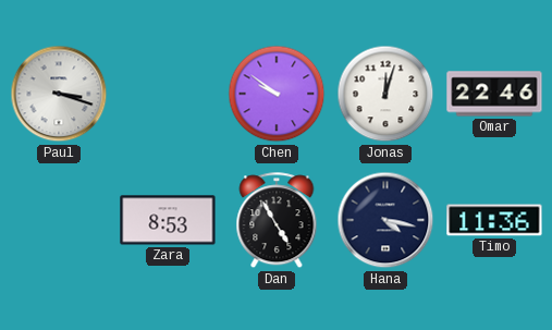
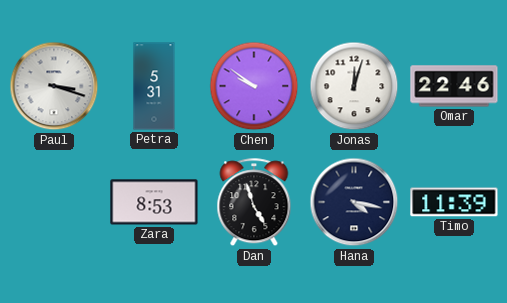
Petra: none -> 5:31
Dan: 4:55 -> 4:57
Timo: 11:36 -> 11:39
